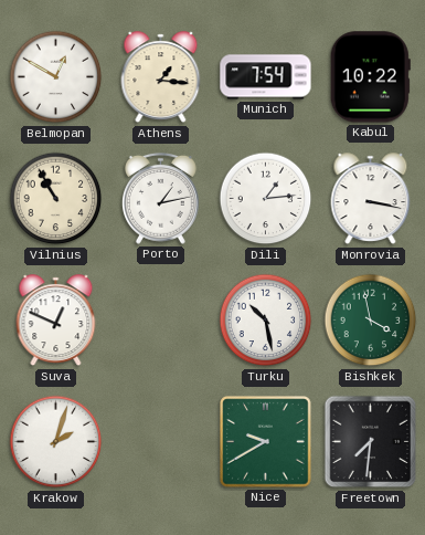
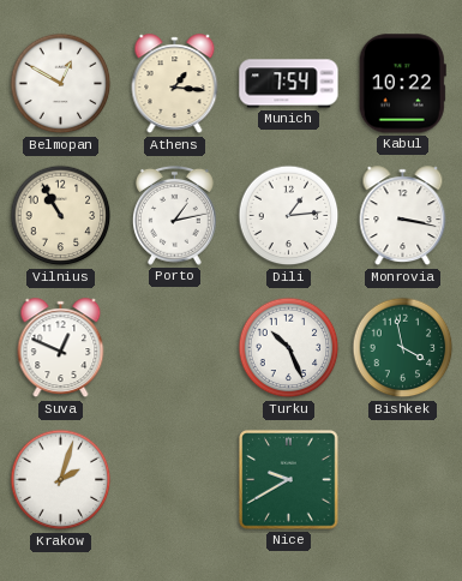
Turku: 10:28 -> 10:26
Freetown: 7:31 -> none
